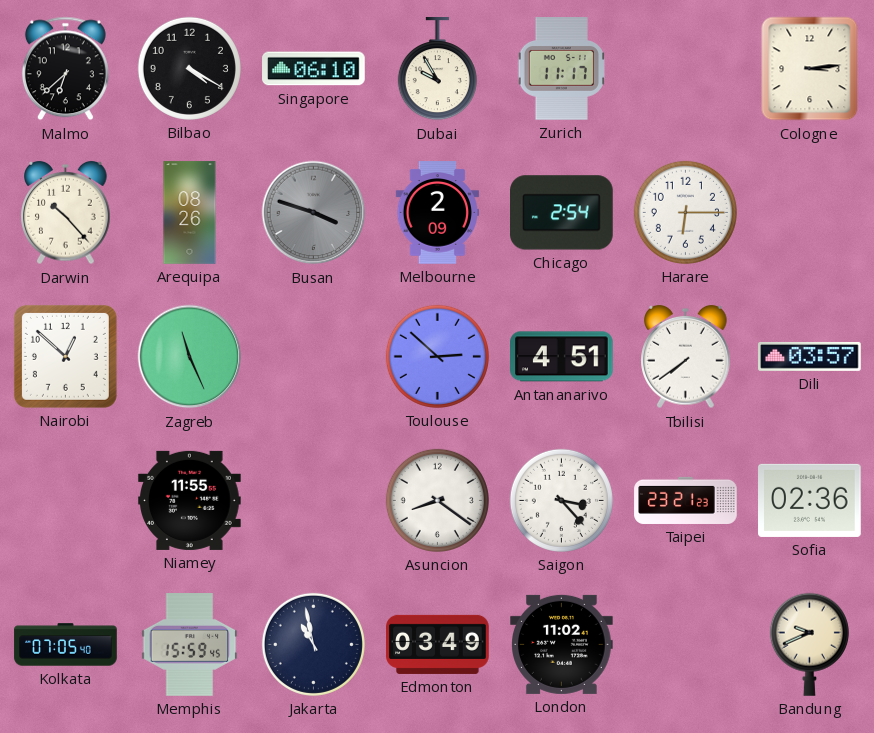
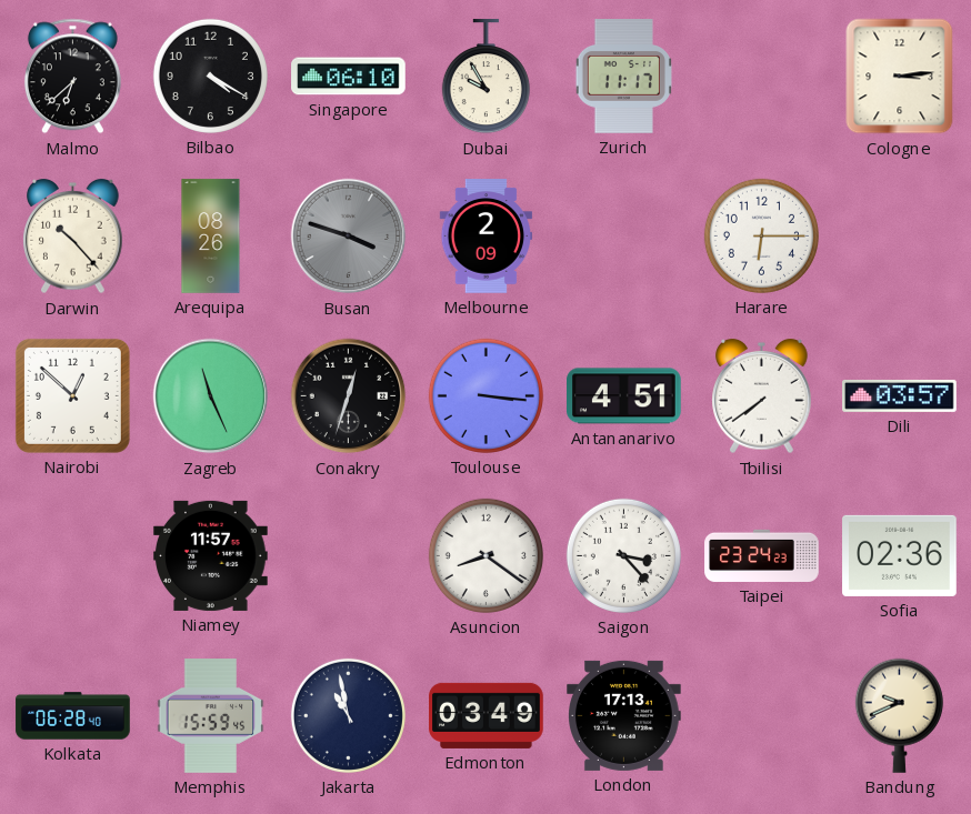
Chicago: 2:54 -> none
Conakry: none -> 12:33
Toulouse: 2:52 -> 3:16
Niamey: 11:55 -> 11:57
Taipei: 23:21 -> 23:24
Kolkata: 07:05 -> 06:28
London: 11:02 -> 17:13
